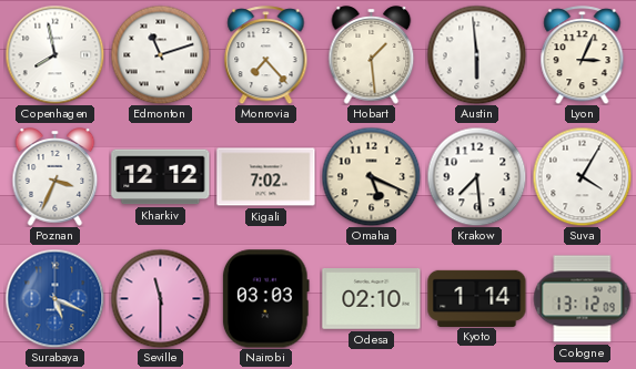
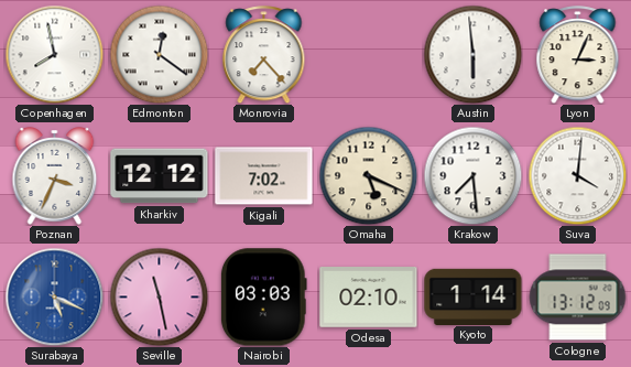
Edmonton: 11:12 -> 12:21
Hobart: 1:29 -> none
Suva: 4:05 -> 4:01
Seville: 11:30 -> 11:28
